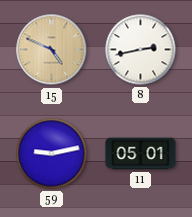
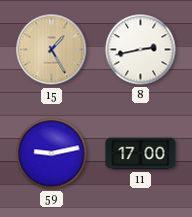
15: 4:49 -> 1:25
11: 05:01 -> 17:00
